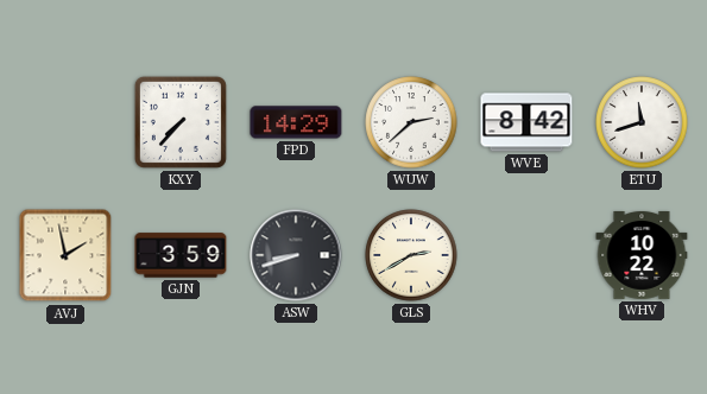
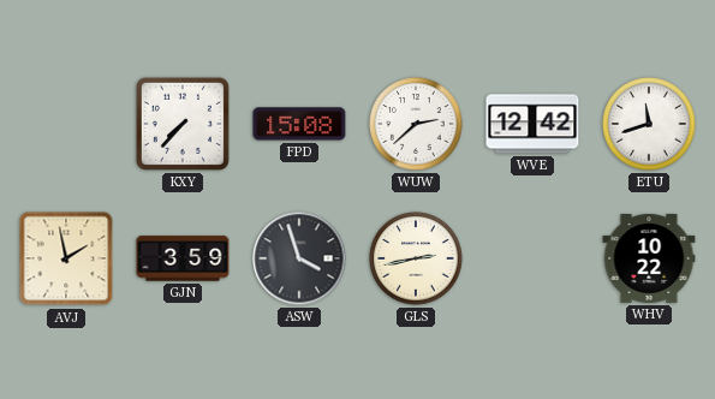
FPD: 14:29 -> 15:08
WVE: 8:42 -> 12:42
ASW: 8:42 -> 3:57
GLS: 2:40 -> 2:43
